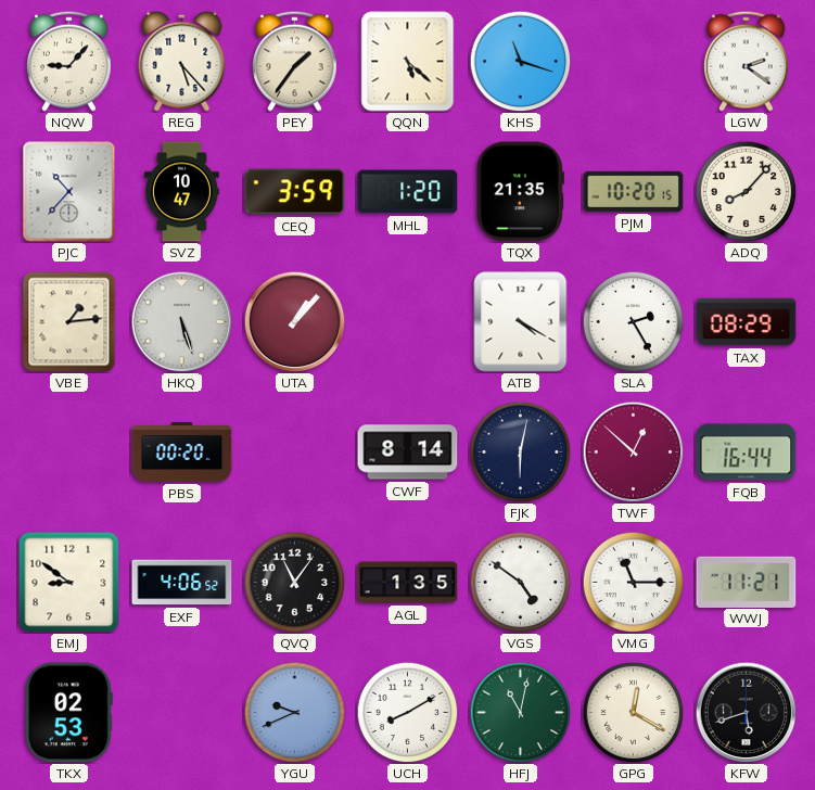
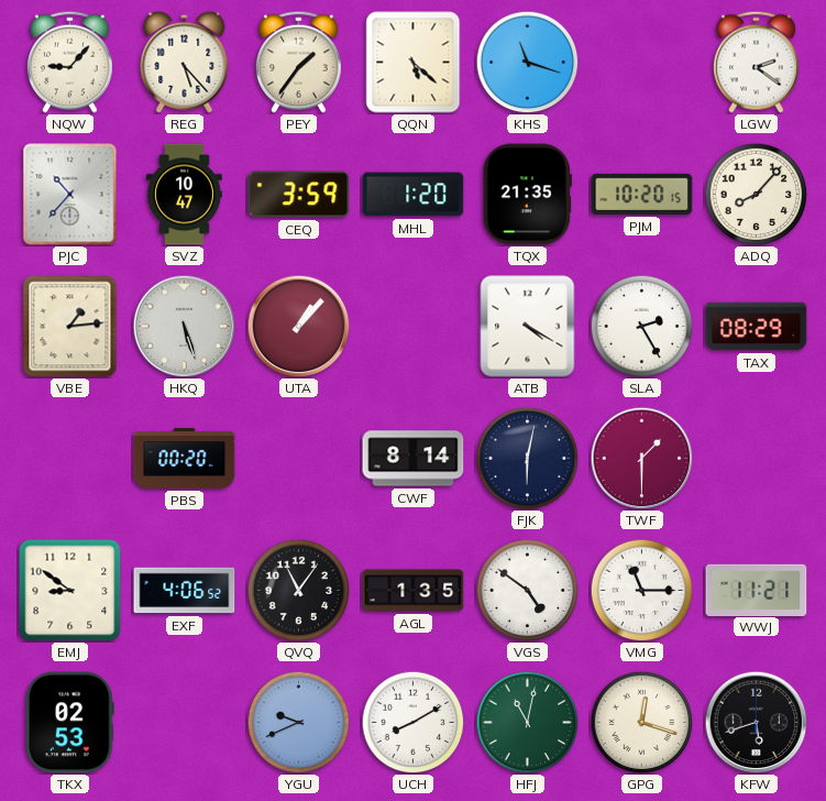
TWF: 12:52 -> 1:30
FQB: 16:44 -> none
GPG: 12:20 -> 12:18
